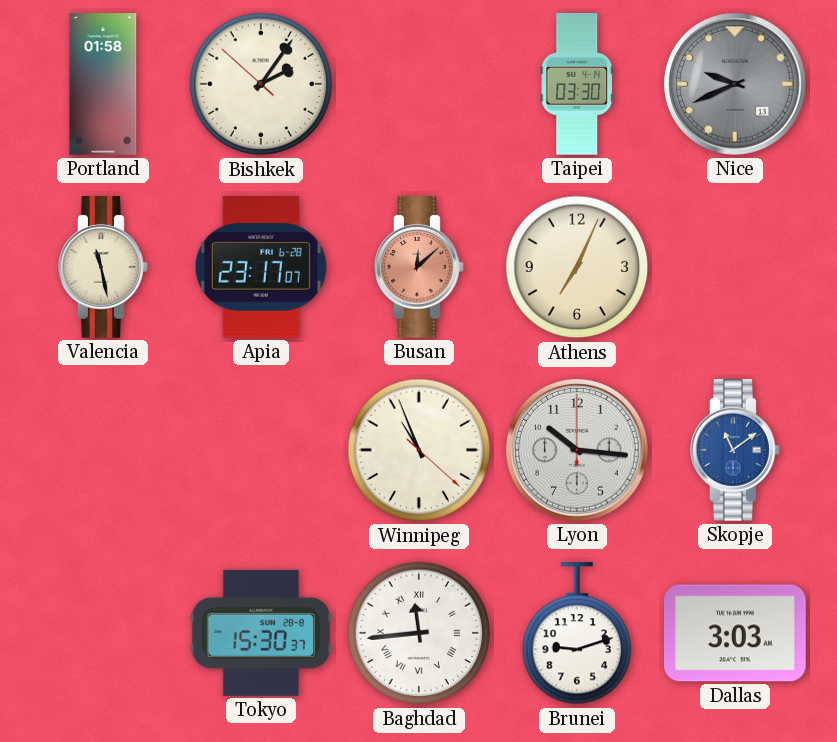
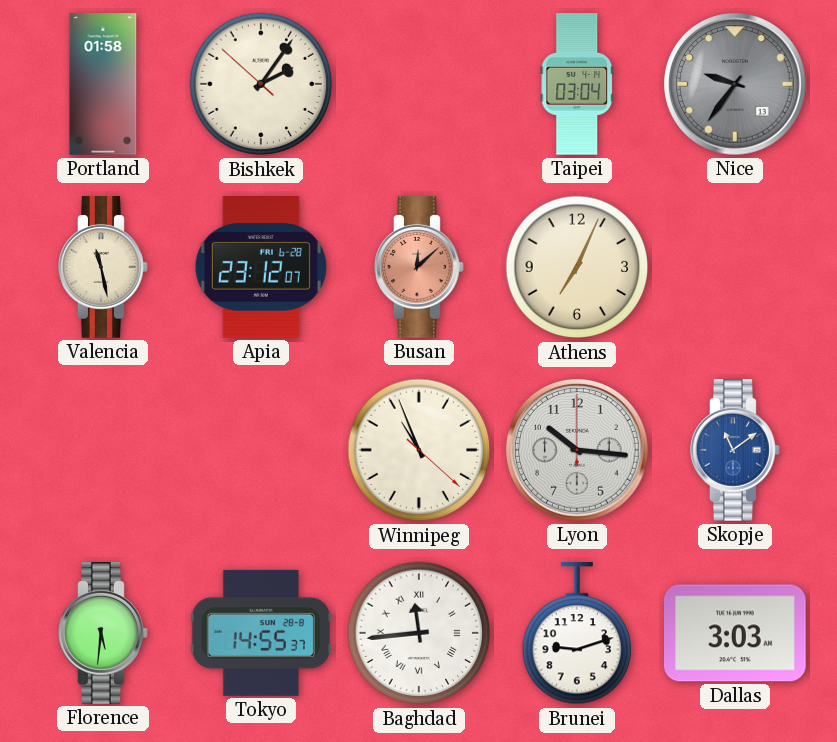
Taipei: 03:30 -> 03:04
Nice: 9:41 -> 9:36
Apia: 23:17 -> 23:12
Florence: none -> 5:31
Tokyo: 15:30 -> 14:55
